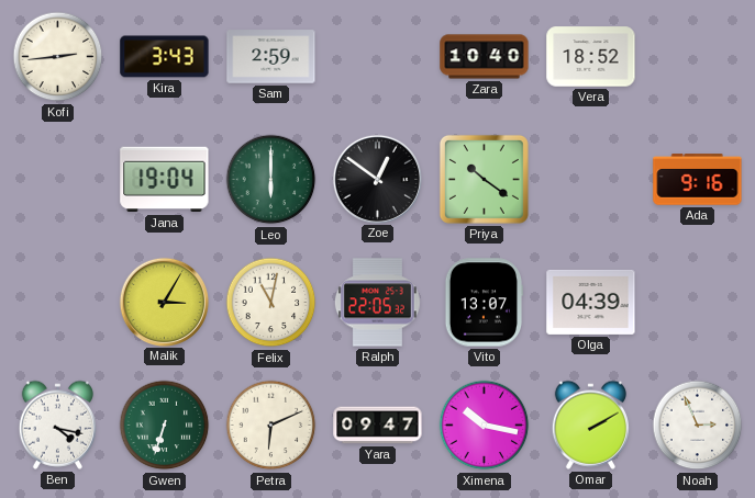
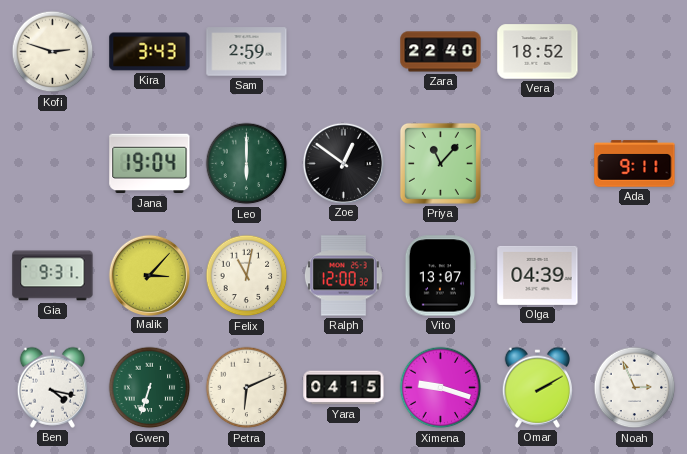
Kofi: 2:44 -> 2:48
Zara: 10:40 -> 22:40
Priya: 10:21 -> 11:07
Ada: 9:16 -> 9:11
Gia: none -> 9:31
Malik: 3:05 -> 3:07
Ralph: 22:05 -> 12:00
Yara: 09:47 -> 04:15
Ximena: 10:17 -> 9:18
